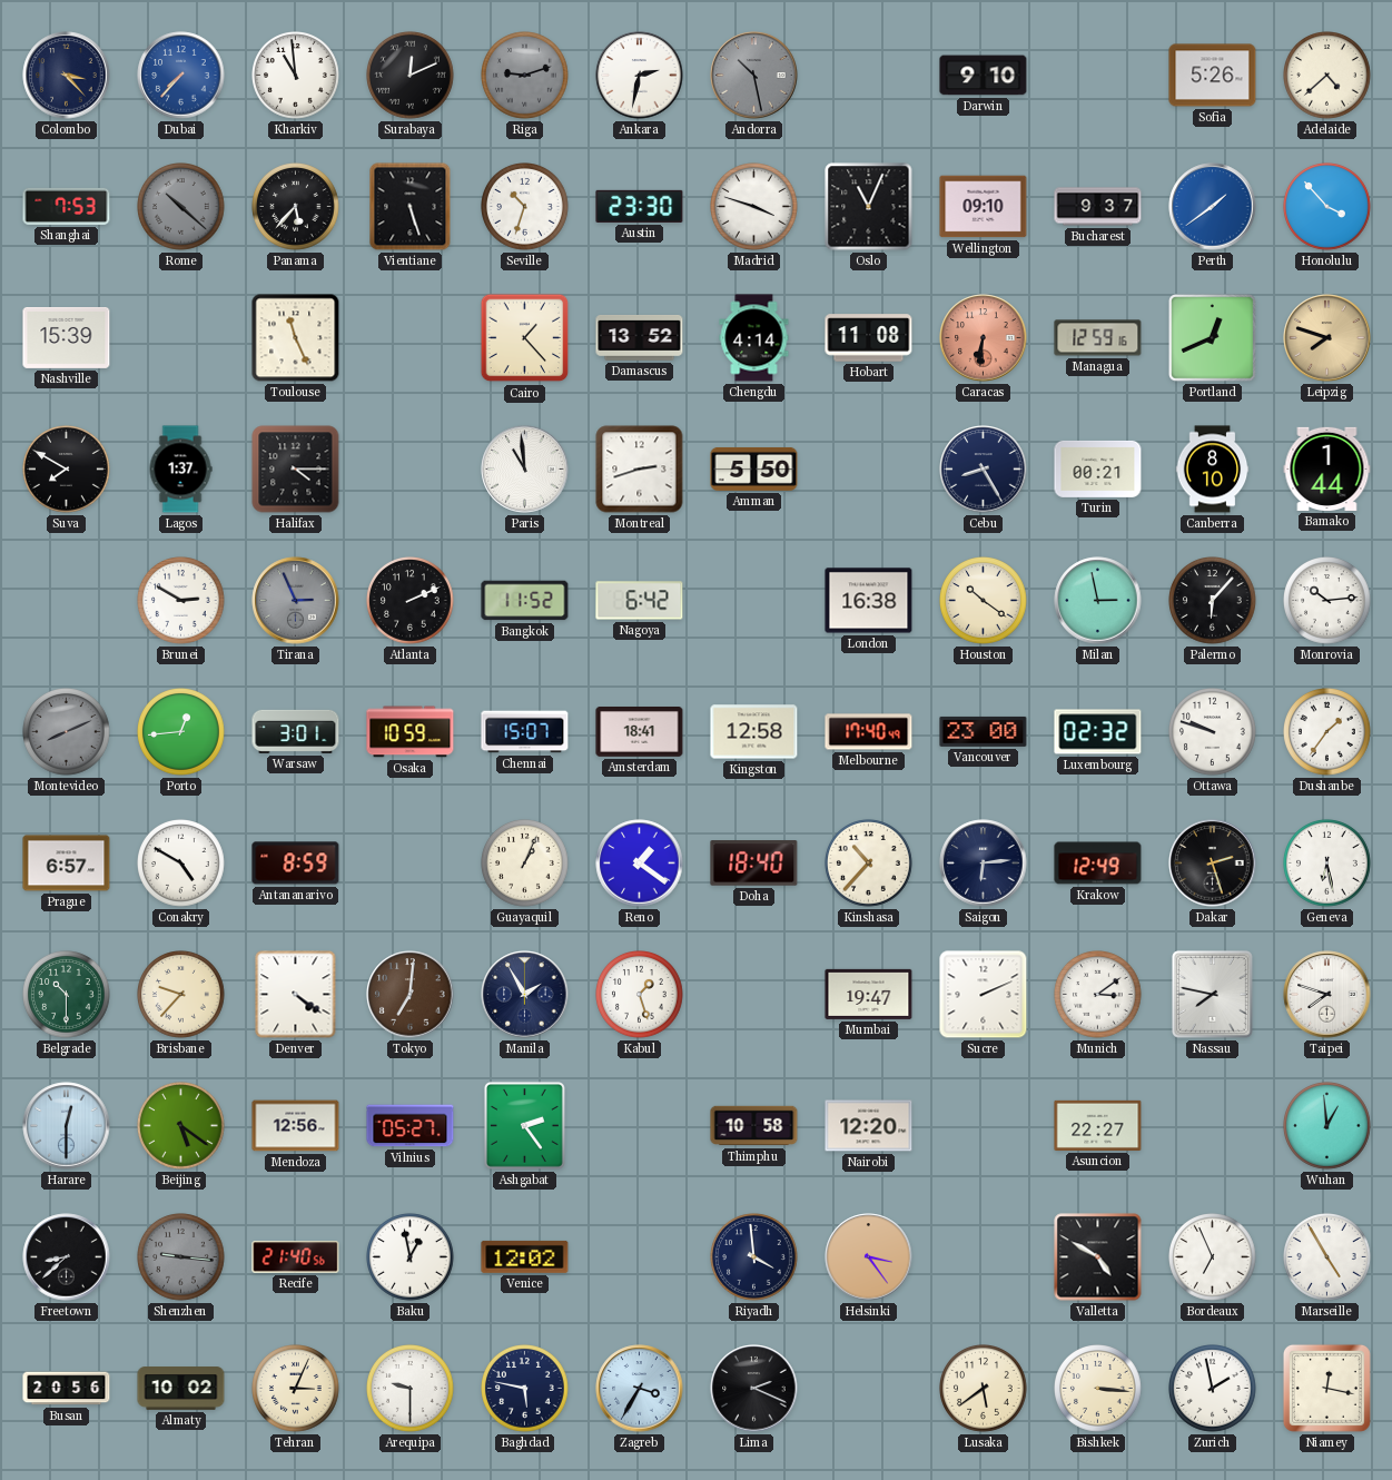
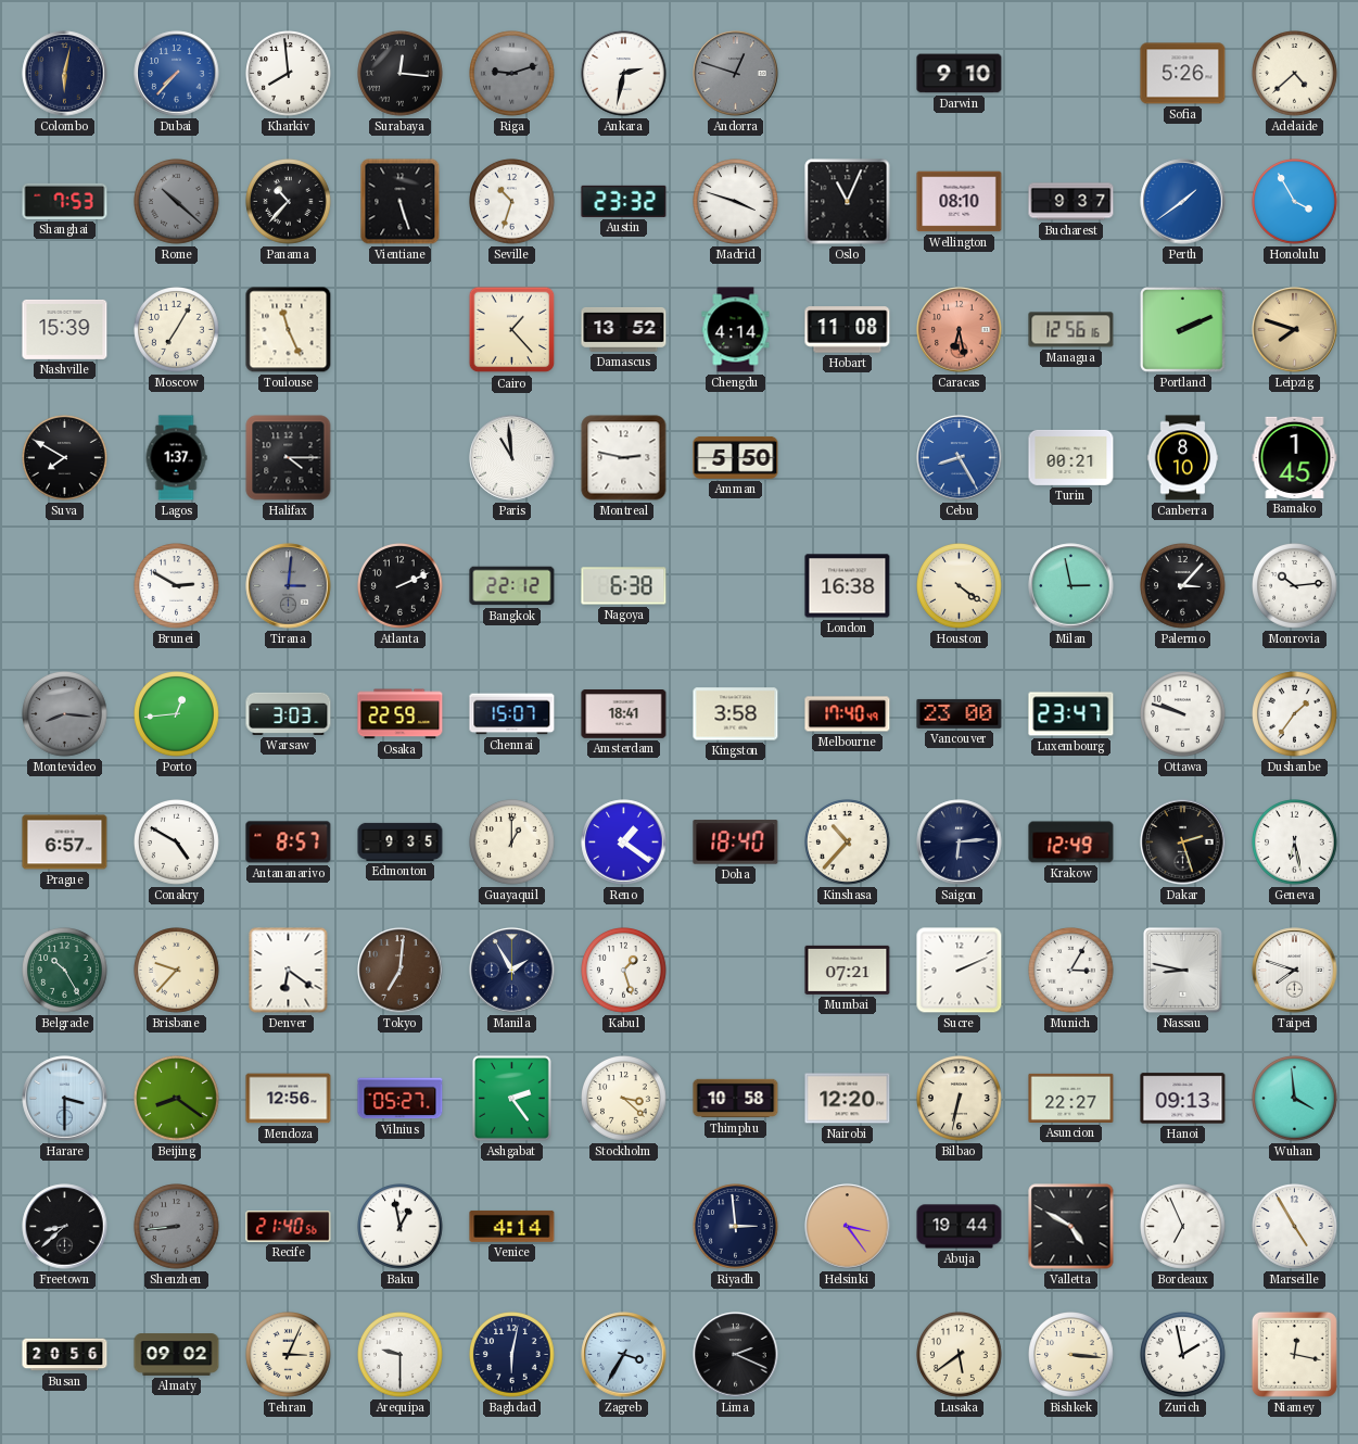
Colombo: 3:23 -> 6:02
Kharkiv: 10:59 -> 7:59
Surabaya: 12:11 -> 12:16
Andorra: 10:28 -> 12:48
Panama: 5:37 -> 10:37
Austin: 23:30 -> 23:32
Wellington: 09:10 -> 08:10
Honolulu: 3:53 -> 3:55
Moscow: none -> 7:05
Caracas: 6:31 -> 6:28
Managua: 12:59 -> 12:56
Portland: 12:41 -> 2:11
Montreal: 2:42 -> 2:47
Cebu dial: navy -> blue
Bamako: 1:44 -> 1:45
Tirana: 2:56 -> 3:01
Bangkok: 11:52 -> 22:12
Nagoya: 6:42 -> 6:38
Houston: 10:21 -> 4:21
Palermo: 6:07 -> 3:07
Montevideo: 8:11 -> 8:16
Warsaw: 3:01 -> 3:03
Osaka: 10:59 -> 22:59
Kingston: 12:58 -> 3:58
Luxembourg: 02:32 -> 23:47
Antananarivo: 8:59 -> 8:57
Edmonton: none -> 9:35
Guayaquil: 1:04 -> 1:00
Belgrade: 10:30 -> 10:25
Denver: 4:21 -> 6:21
Mumbai: 19:47 -> 07:21
Munich: 3:09 -> 3:05
Nassau: 7:47 -> 8:47
Harare: 12:30 -> 3:30
Beijing: 5:21 -> 8:21
Stockholm: none -> 3:22
Bilbao: none -> 6:32
Hanoi: none -> 09:13
Wuhan: 12:59 -> 3:59
Shenzhen: 9:16 -> 8:44
Venice: 12:02 -> 4:14
Riyadh: 3:59 -> 2:59
Abuja: none -> 19:44
Almaty: 10:02 -> 09:02
Baghdad: 5:47 -> 6:02
